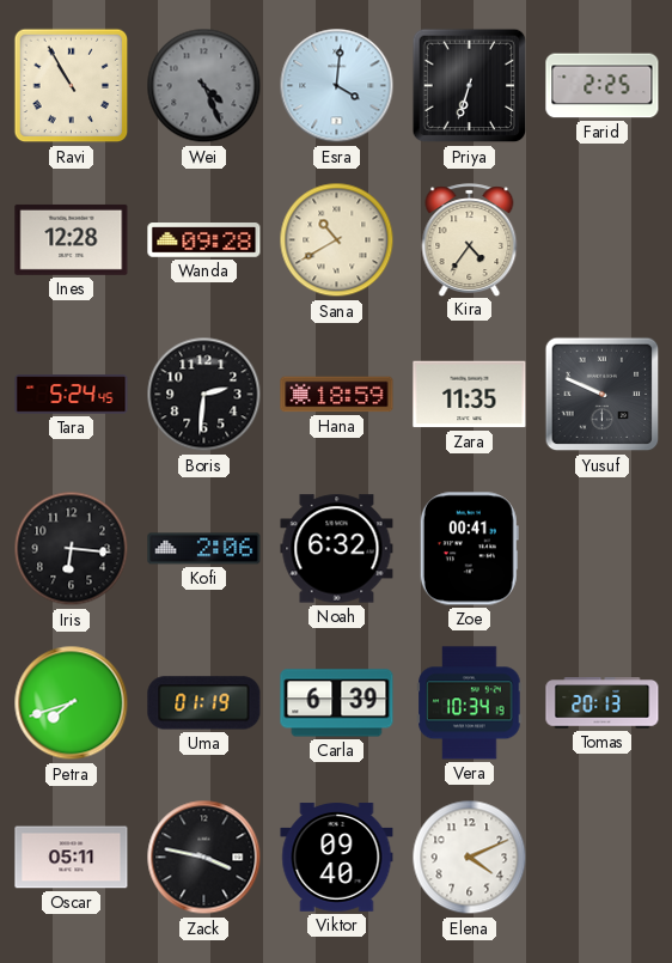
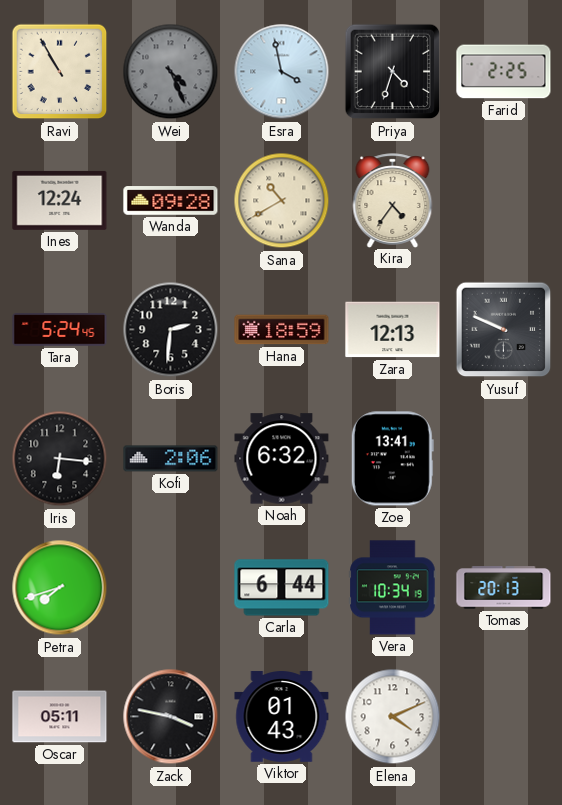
Esra: 4:01 -> 3:58
Priya: 6:33 -> 4:33
Ines: 12:28 -> 12:24
Zara: 11:35 -> 12:13
Zoe: 00:41 -> 13:41
Uma: 01:19 -> none
Carla: 6:39 -> 6:44
Viktor: 09:40 -> 01:43
